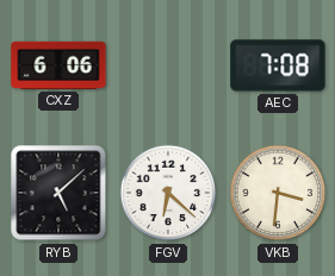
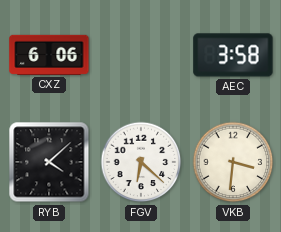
AEC: 7:08 -> 3:58
RYB: 5:08 -> 4:08
